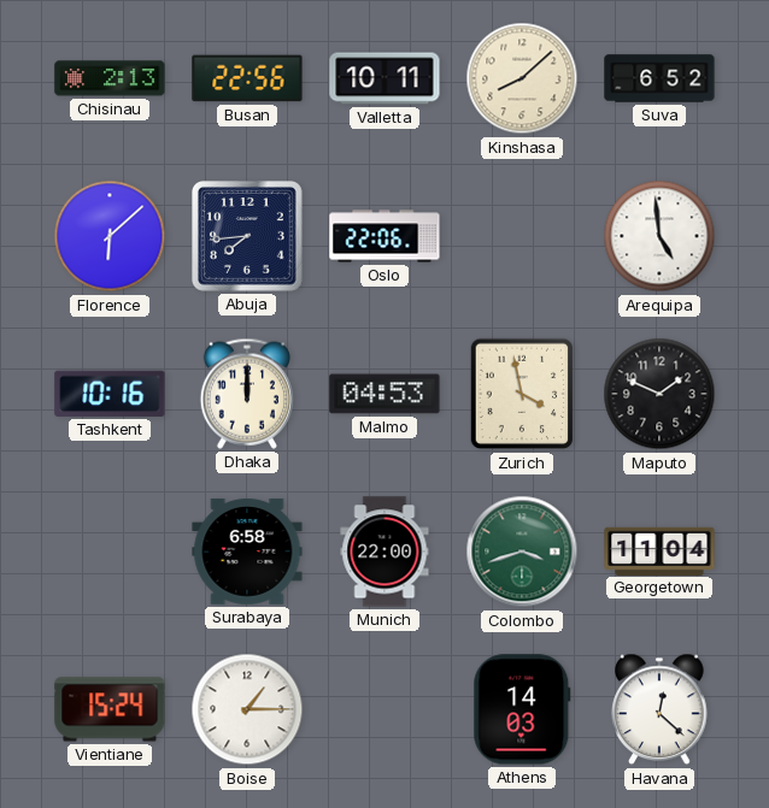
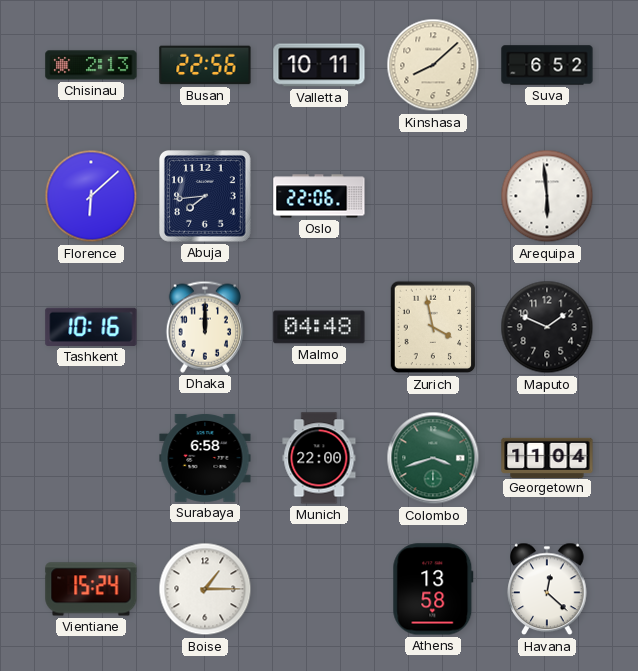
Arequipa: 4:59 -> 5:59
Malmo: 04:53 -> 04:48
Athens: 14:03 -> 13:58
